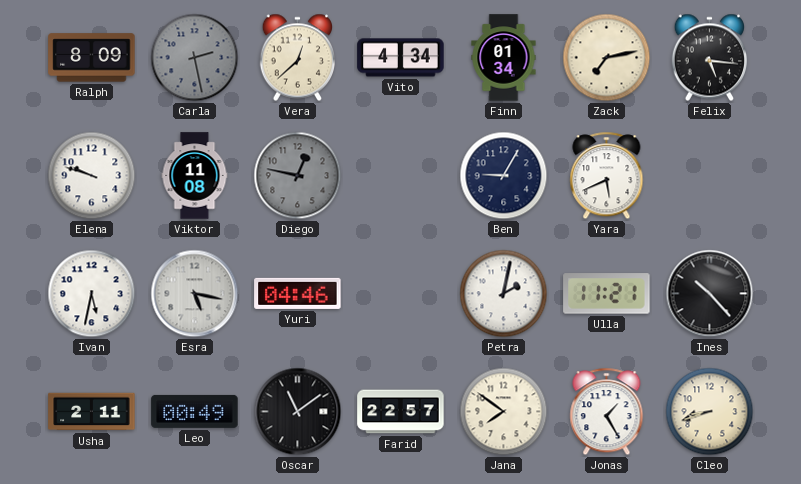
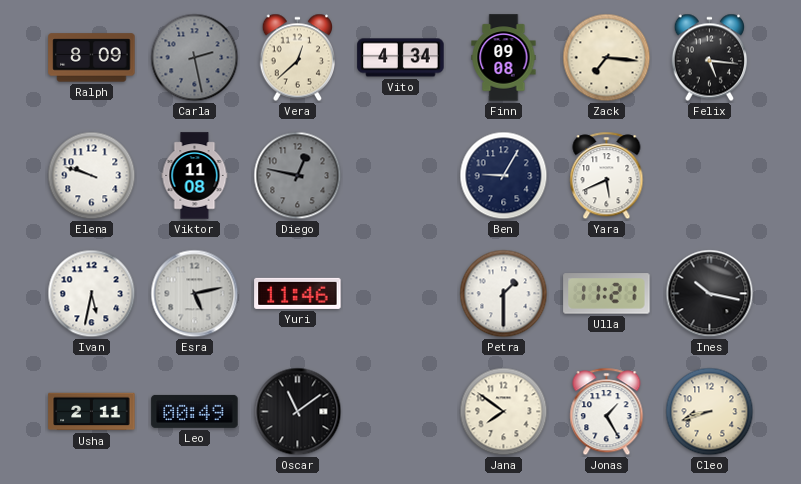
Finn: 01:34 -> 09:08
Zack: 7:13 -> 7:16
Esra: 5:17 -> 5:13
Yuri: 04:46 -> 11:46
Petra: 2:02 -> 1:30
Ines: 10:23 -> 10:17
Farid: 22:57 -> none
